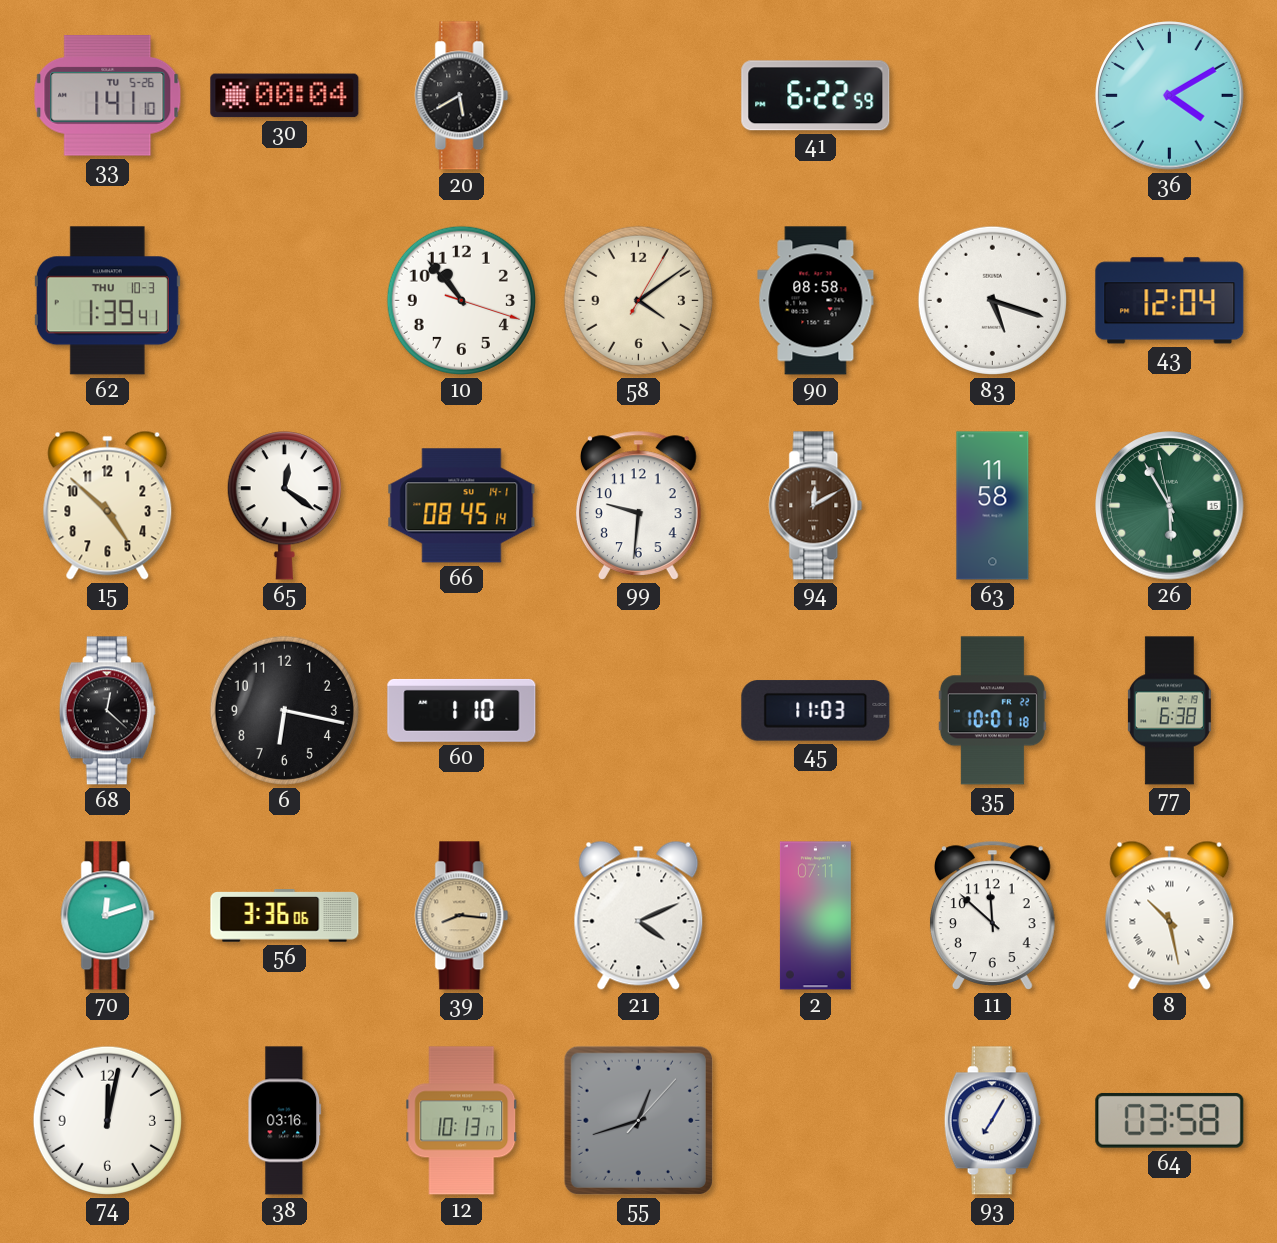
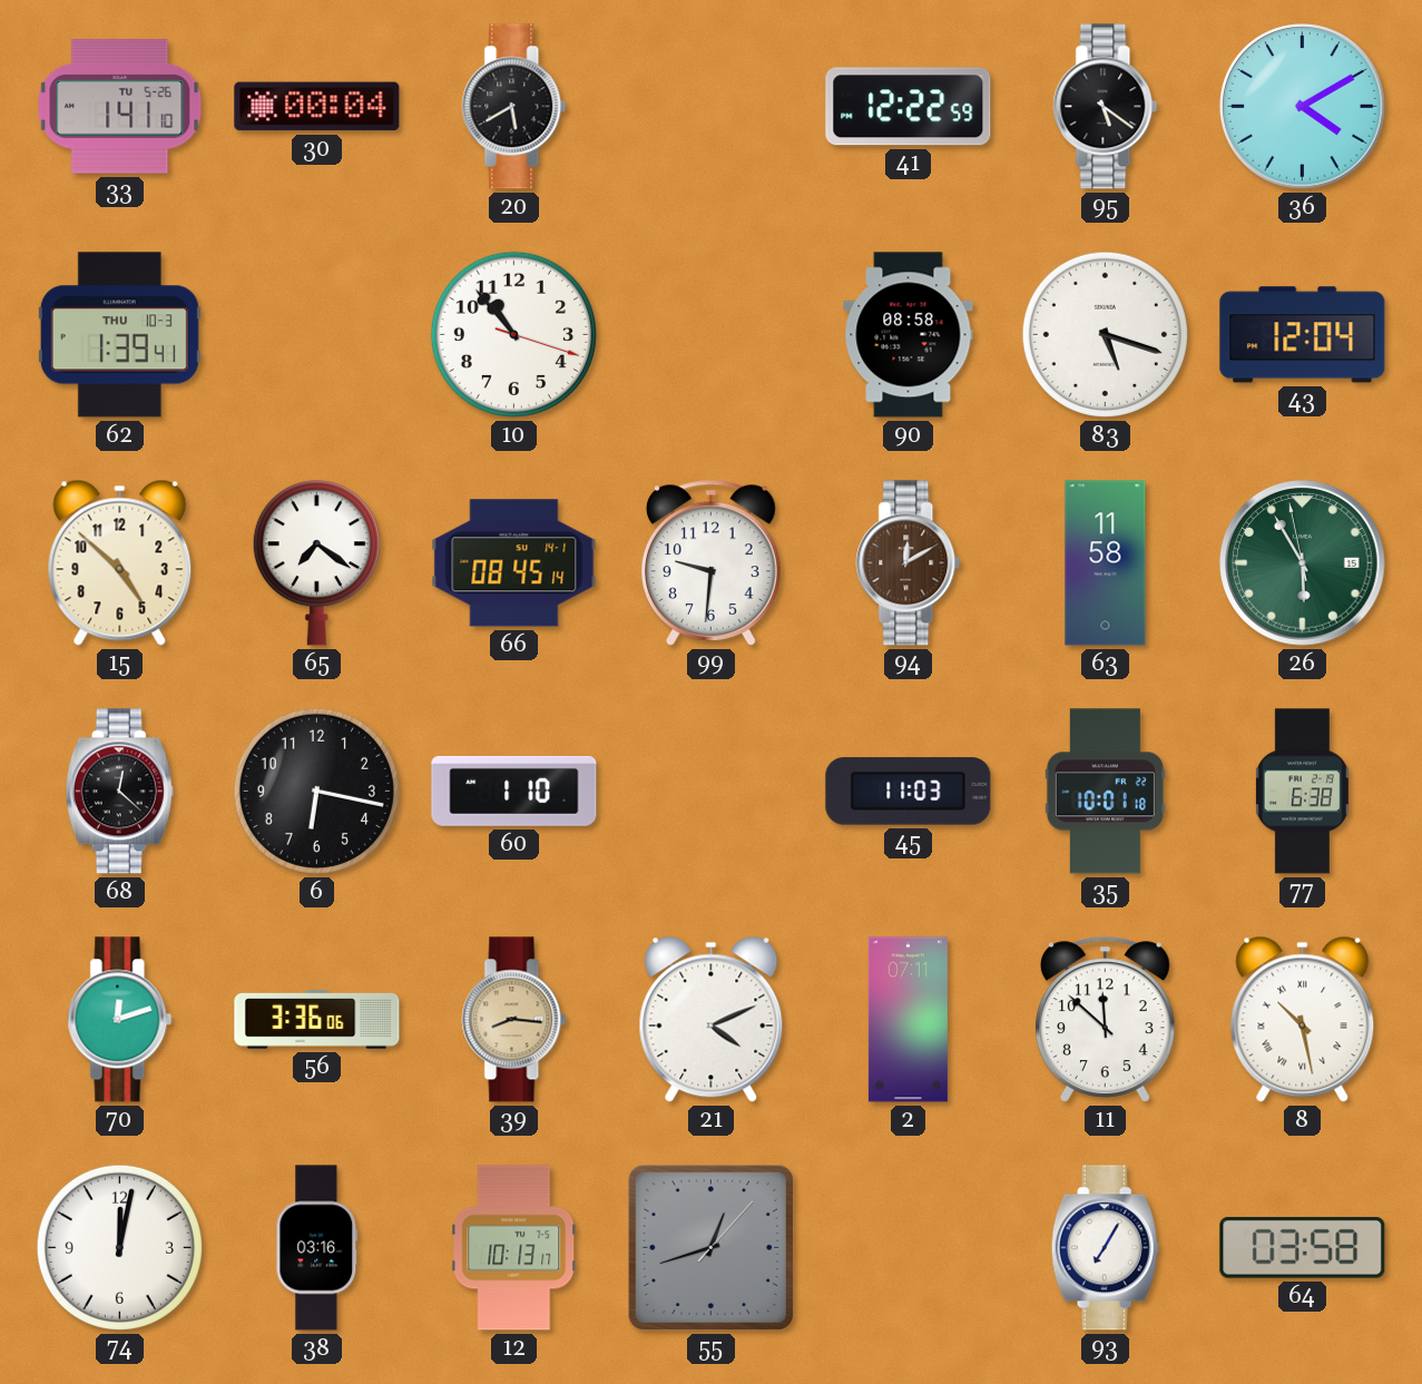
41: 6:22 -> 12:22
95: none -> 5:21
58: 4:09 -> none
65: 12:21 -> 7:21
